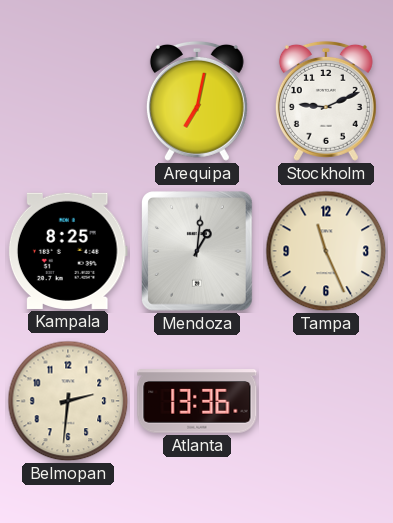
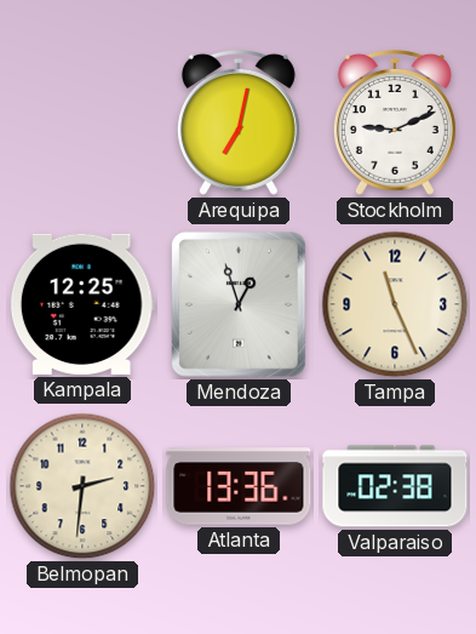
Kampala: 8:25 -> 12:25
Mendoza: 1:01 -> 12:57
Valparaiso: none -> 02:38
